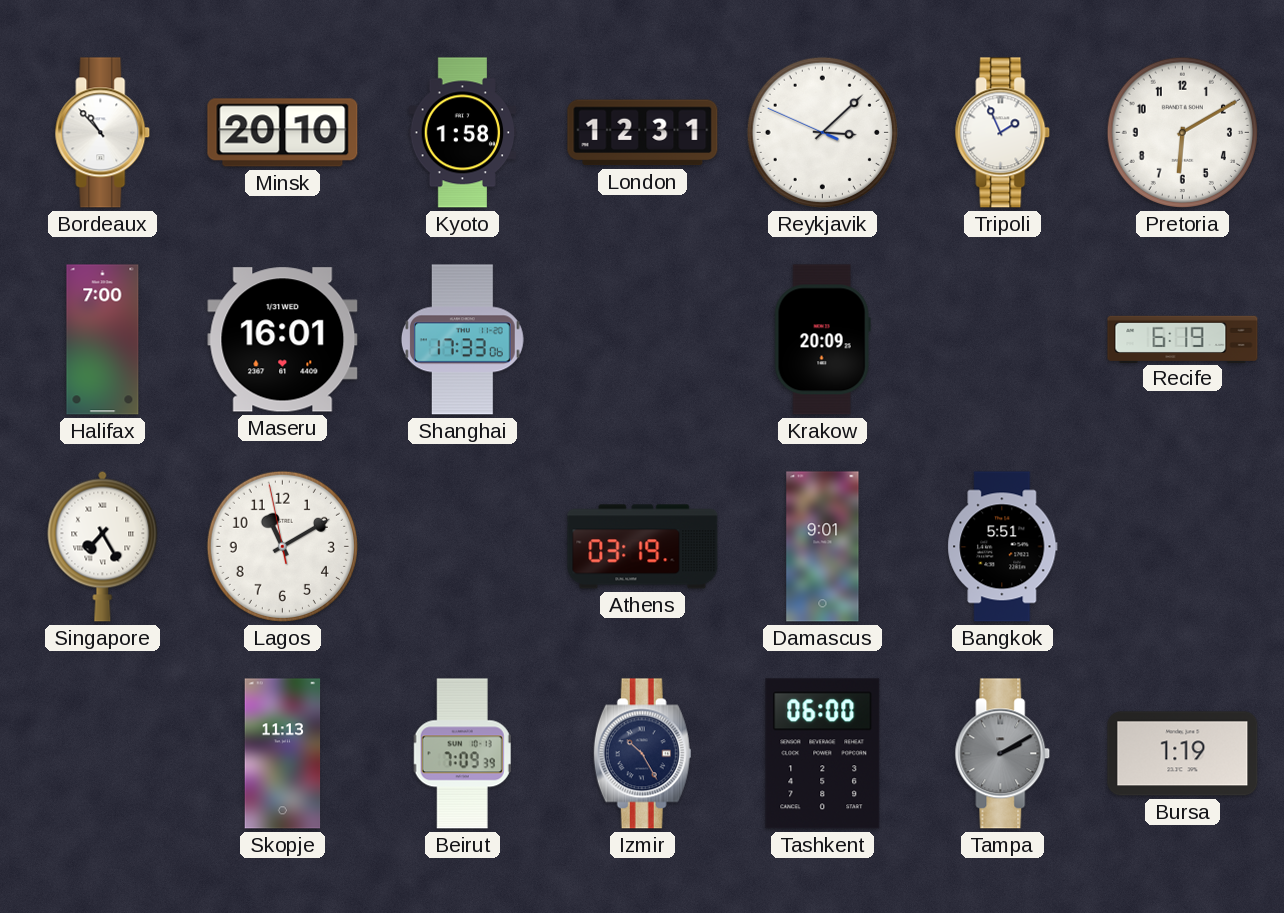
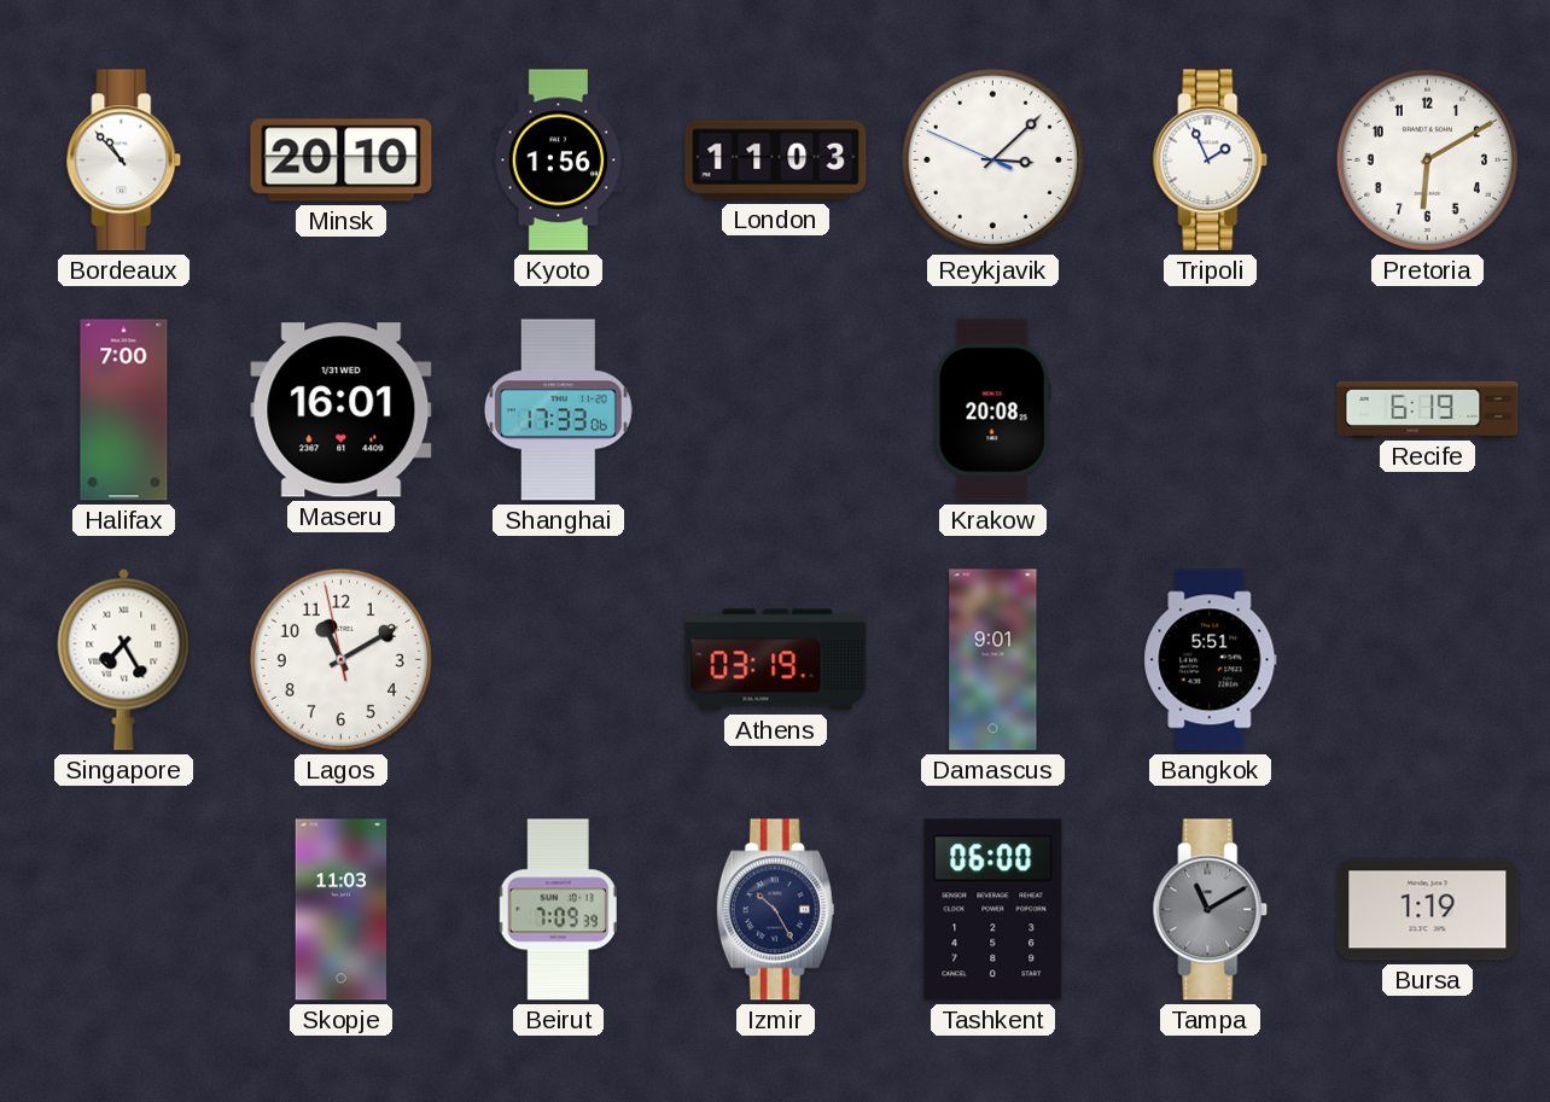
Kyoto: 1:58 -> 1:56
London: 12:31 -> 11:03
Krakow: 20:09 -> 20:08
Skopje: 11:13 -> 11:03
Tampa: 2:10 -> 11:10
